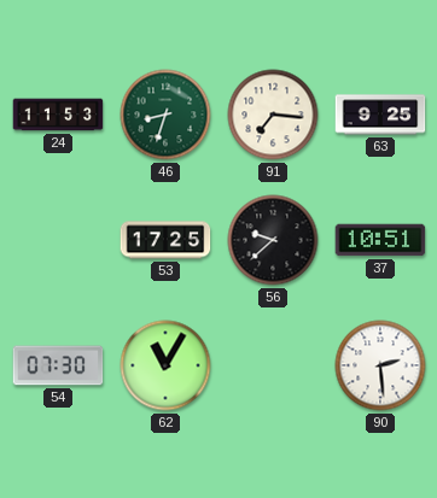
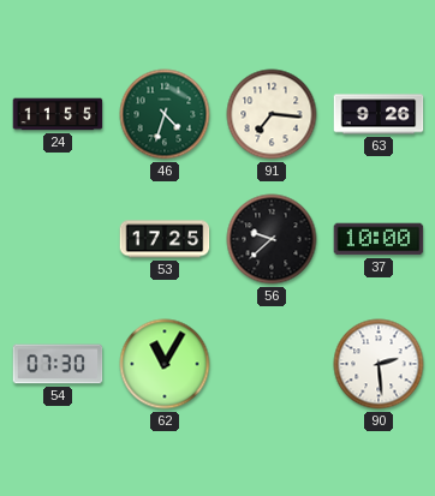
24: 11:53 -> 11:55
46: 8:33 -> 4:33
63: 9:25 -> 9:26
37: 10:51 -> 10:00
